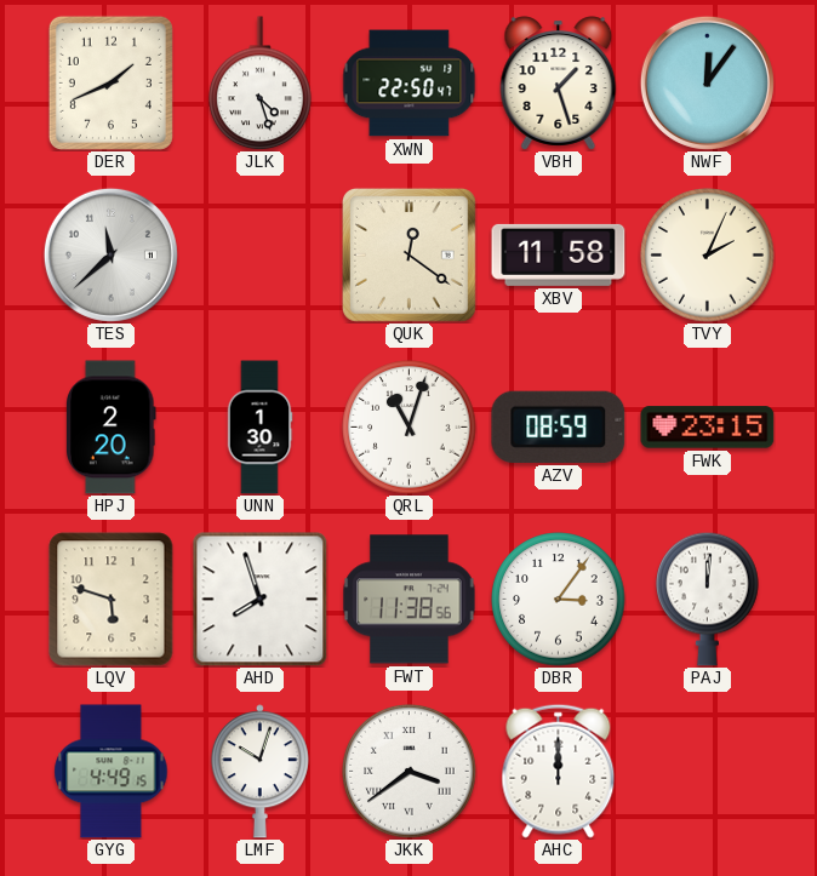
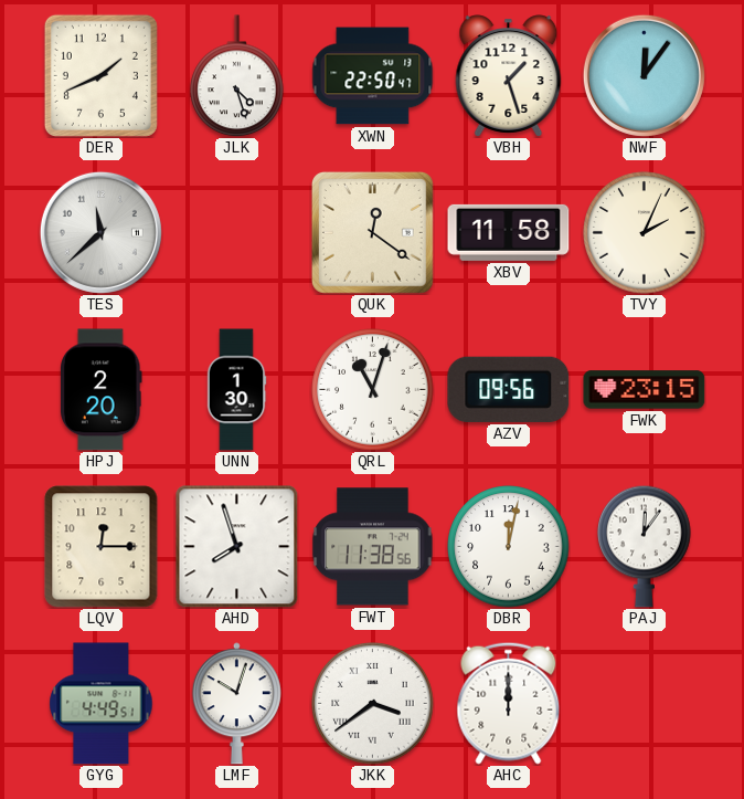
AZV: 08:59 -> 09:56
LQV: 5:48 -> 12:15
DBR: 3:06 -> 12:02
PAJ: 12:01 -> 12:06
GYG: 4:49:15 -> 4:49:51
